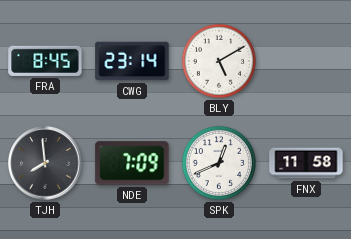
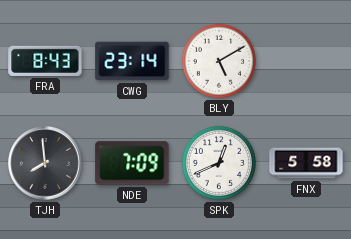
FRA: 8:45 -> 8:43
FNX: 11:58 -> 5:58
